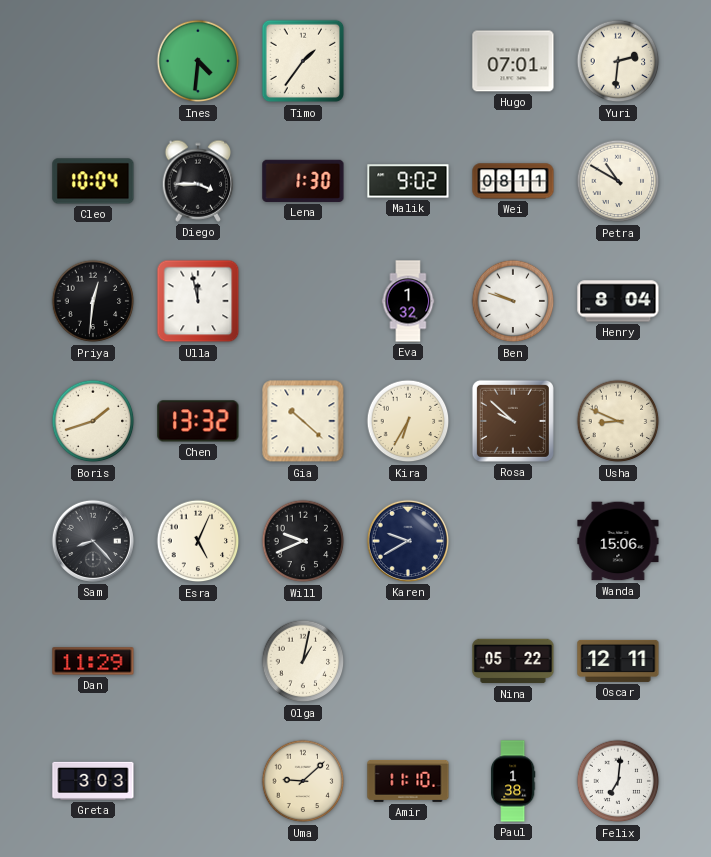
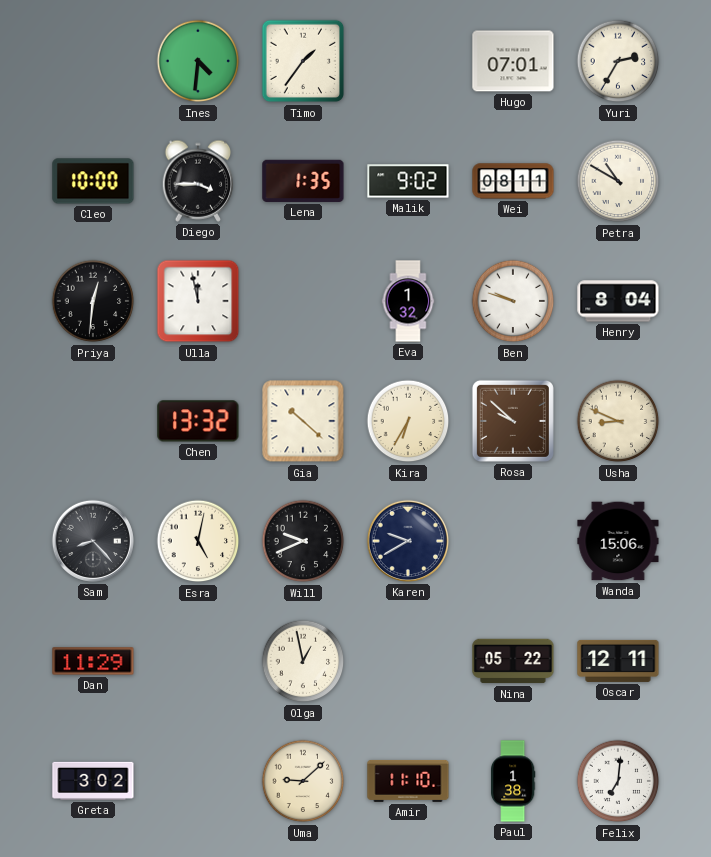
Yuri: 2:31 -> 2:35
Cleo: 10:04 -> 10:00
Lena: 1:30 -> 1:35
Boris: 1:42 -> none
Esra: 5:04 -> 5:02
Olga: 1:02 -> 12:58
Greta: 3:03 -> 3:02
